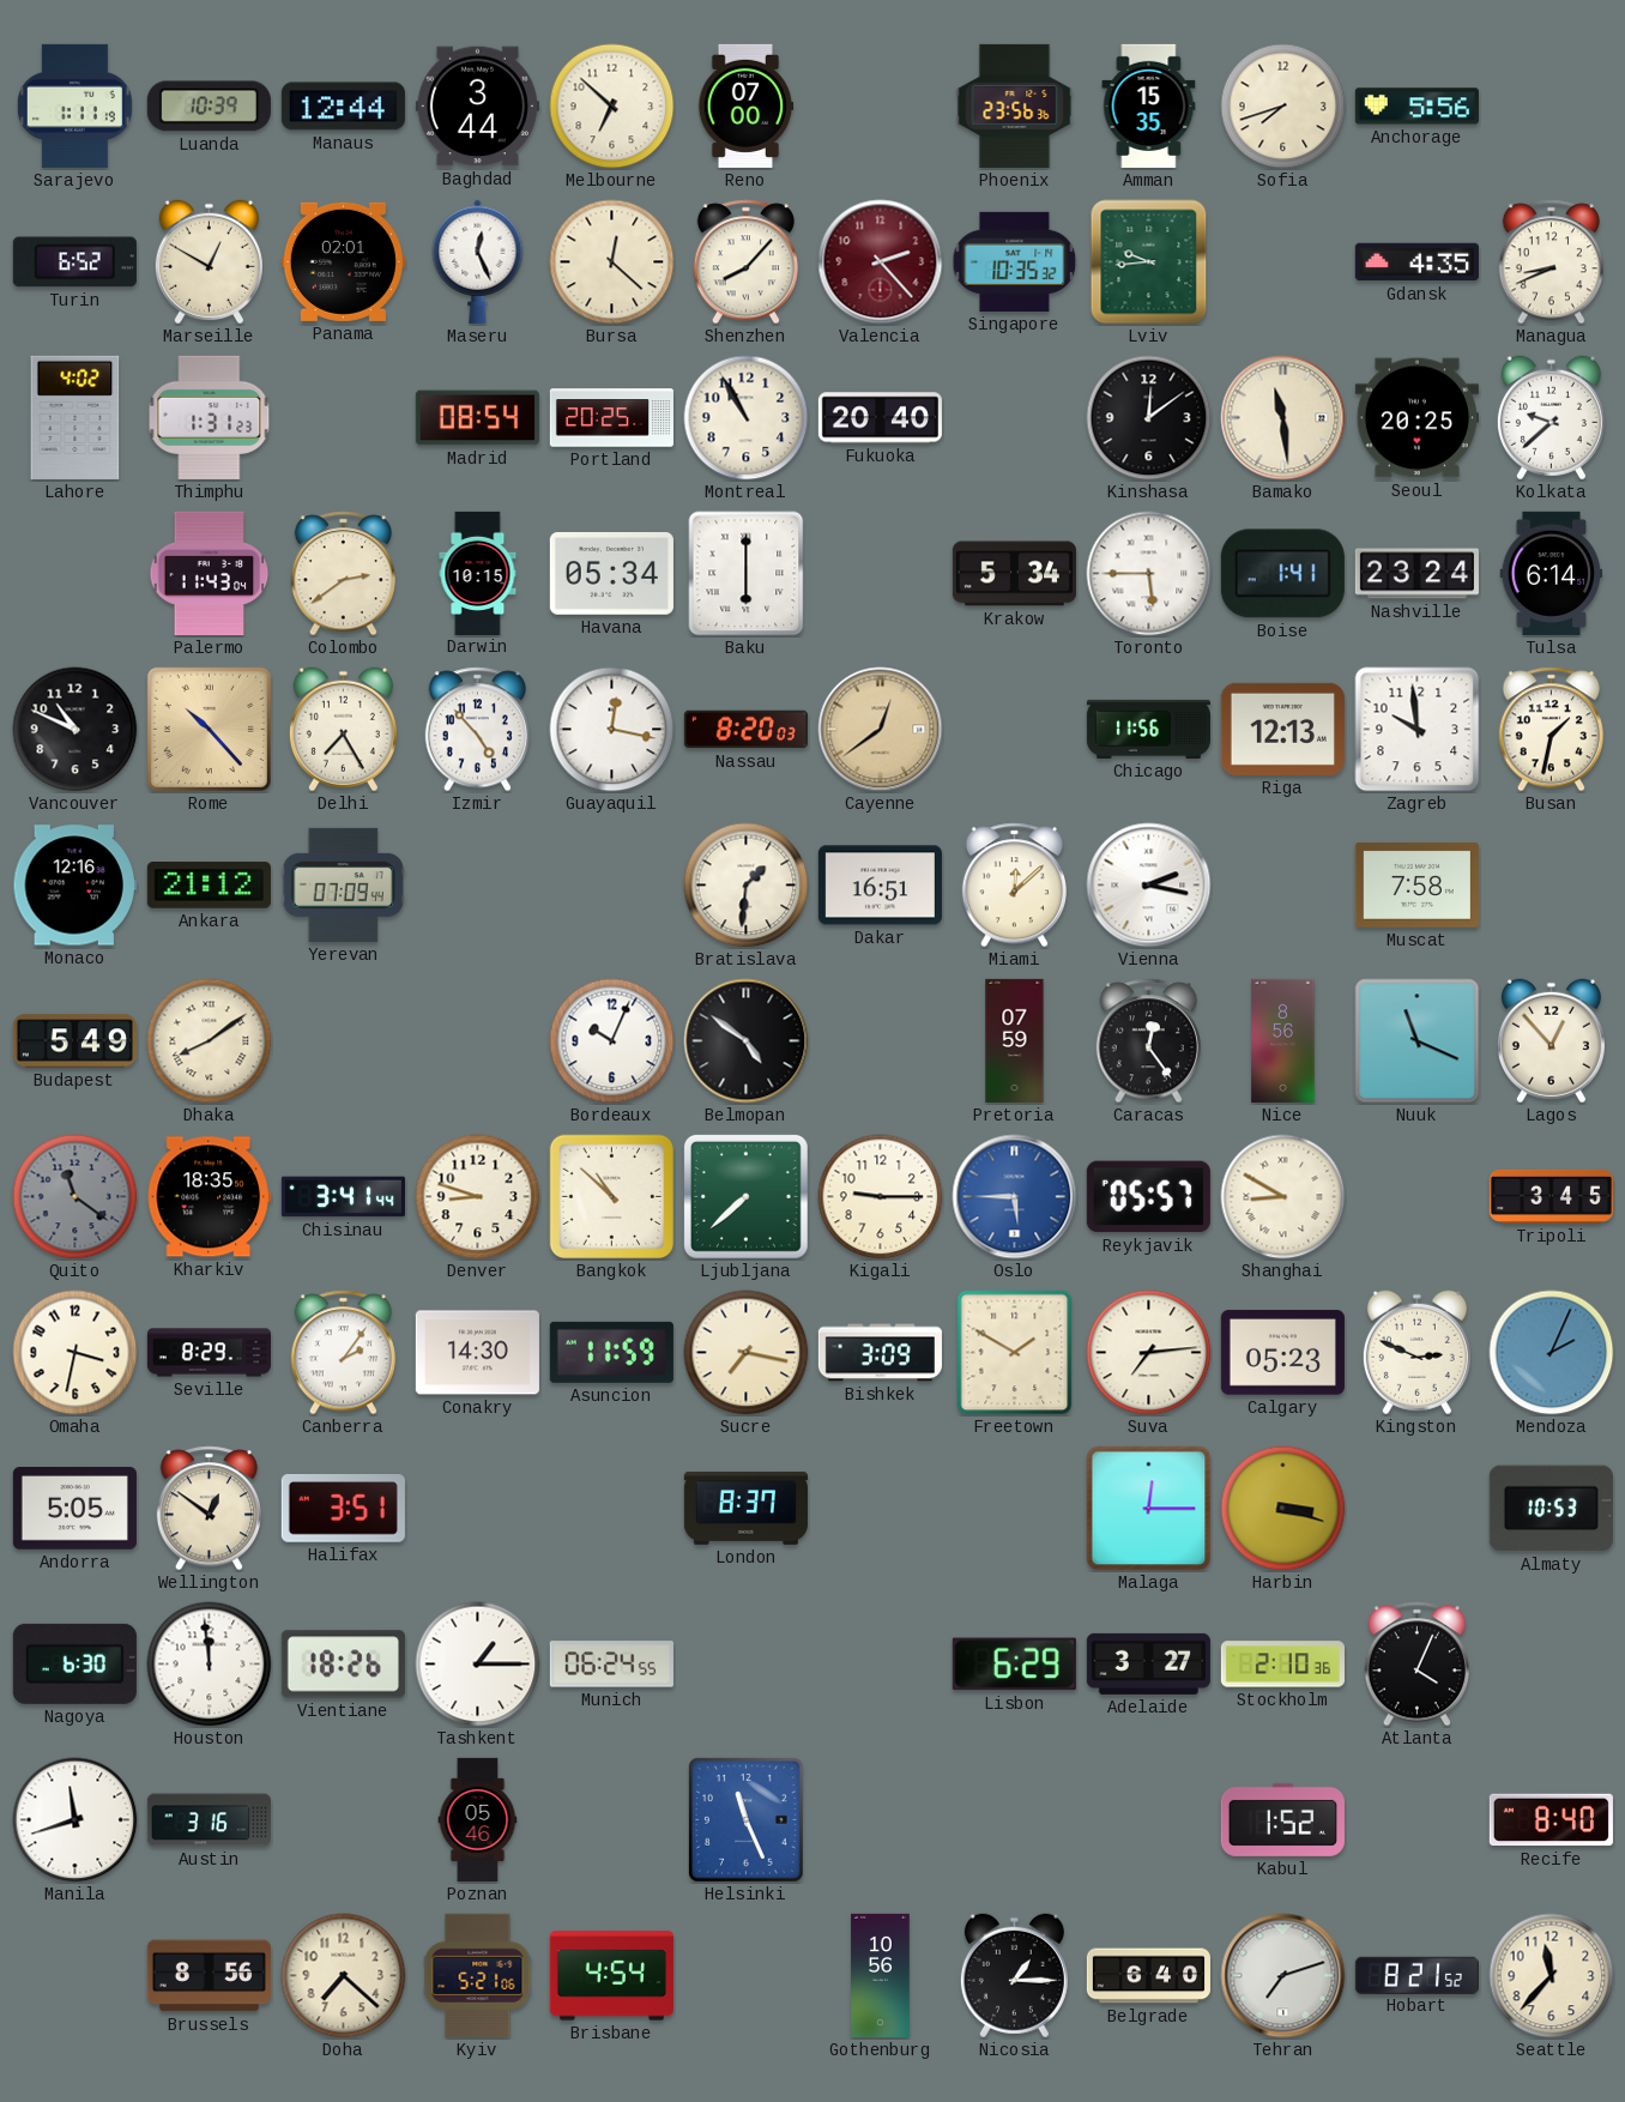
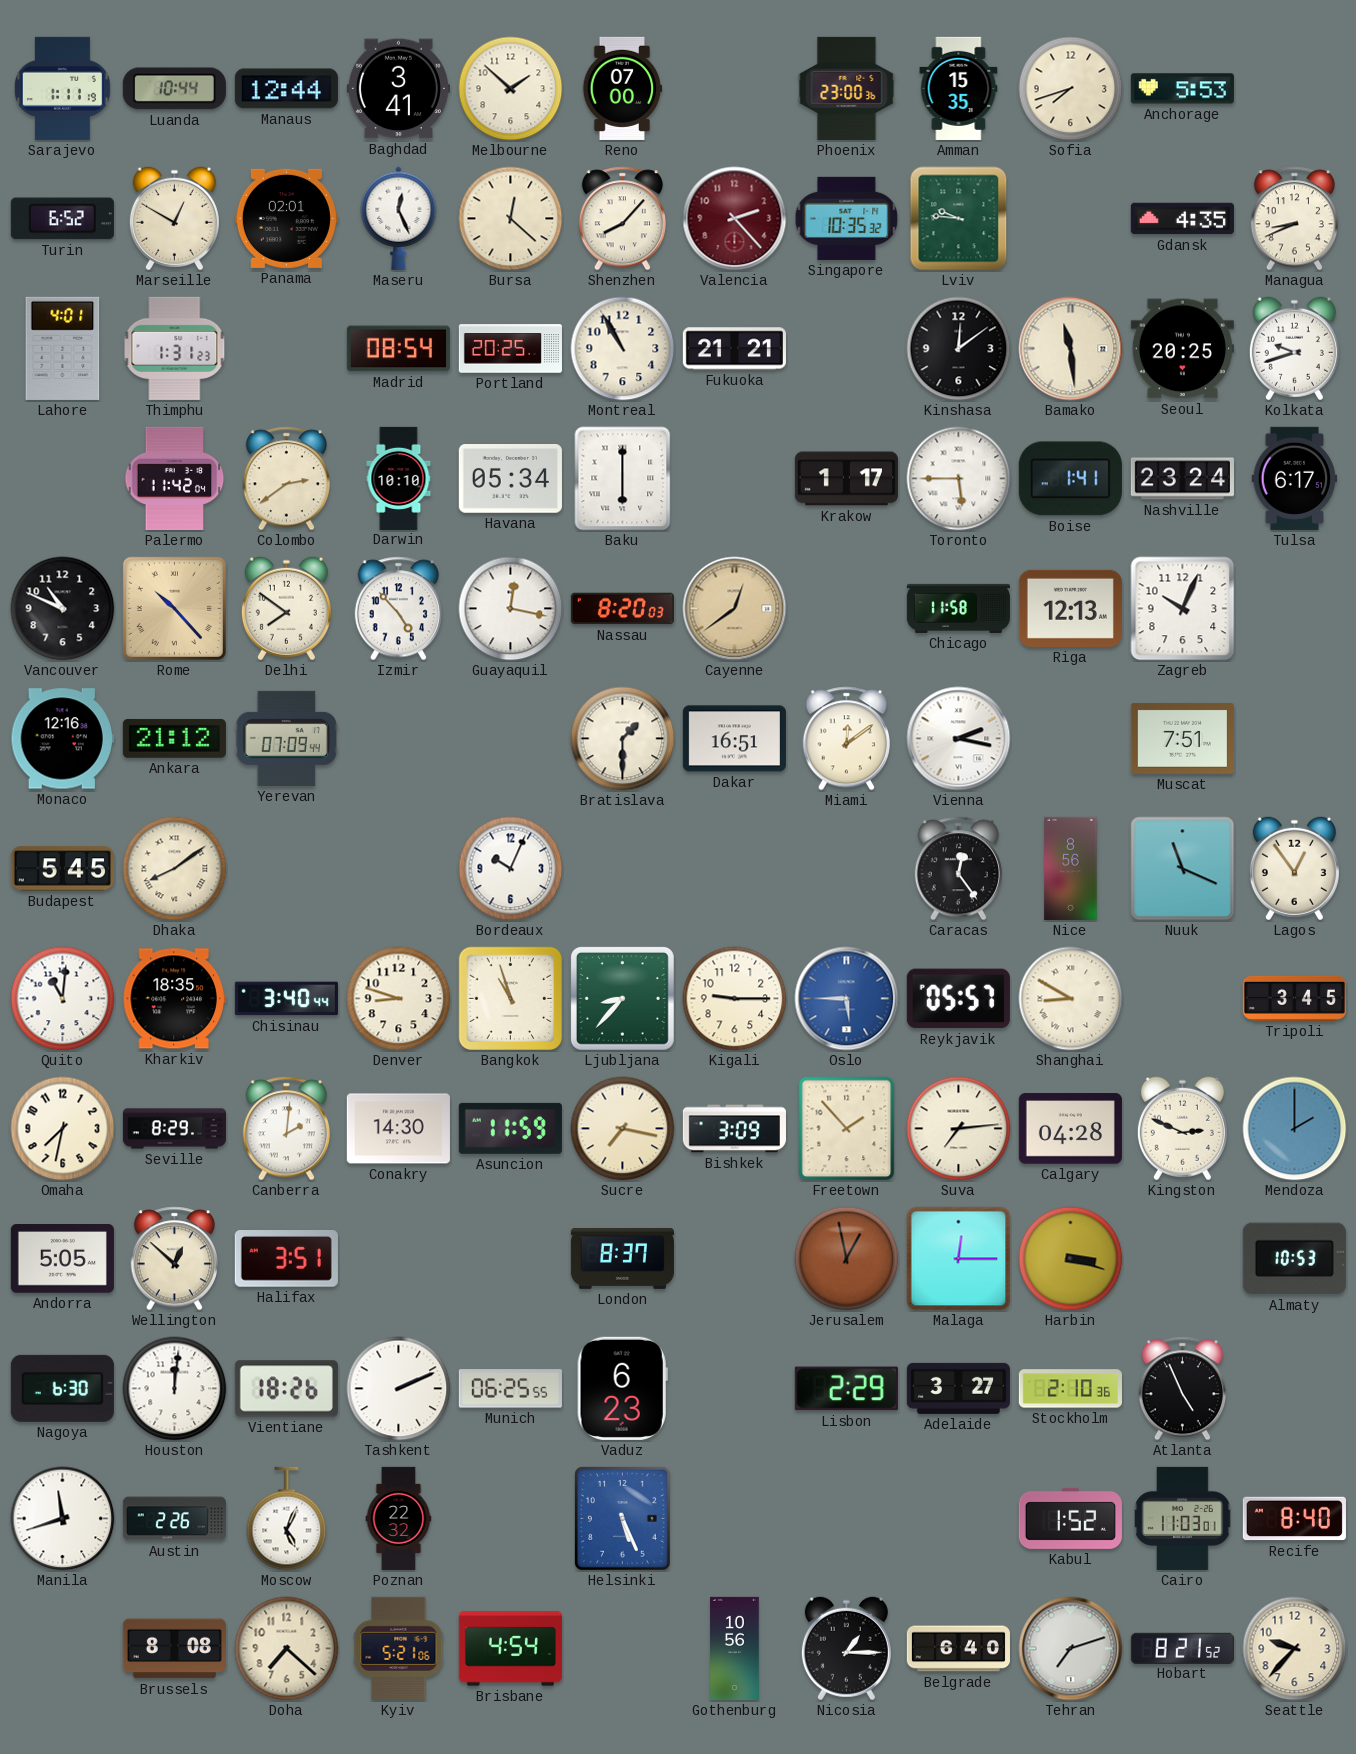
Luanda: 10:39 -> 10:44
Baghdad: 3:44 -> 3:41
Melbourne: 6:52 -> 1:52
Phoenix: 23:56 -> 23:00
Anchorage: 5:56 -> 5:53
Lviv: 9:44 -> 9:46
Lahore: 4:02 -> 4:01
Fukuoka: 20:40 -> 21:21
Kolkata: 9:38 -> 9:42
Palermo: 11:43 -> 11:42
Darwin: 10:15 -> 10:10
Krakow: 5:34 -> 1:17
Tulsa: 6:14 -> 6:17
Delhi: 7:25 -> 7:51
Chicago: 11:56 -> 11:58
Zagreb: 9:59 -> 10:04
Busan: 1:32 -> none
Bratislava: 1:31 -> 1:30
Miami: 12:08 -> 12:09
Muscat: 7:58 -> 7:51
Budapest: 5:49 -> 5:45
Belmopan: 4:51 -> none
Pretoria: 07:59 -> none
Lagos: 12:53 -> 12:54
Quito: 11:21 -> 11:01
Quito dial: grey -> white
Chisinau: 3:41 -> 3:40
Bangkok: 10:52 -> 10:57
Ljubljana: 7:38 -> 8:37
Omaha: 3:32 -> 7:32
Canberra: 2:06 -> 2:01
Freetown: 1:50 -> 1:53
Calgary: 05:23 -> 04:28
Mendoza: 2:04 -> 2:00
Wellington: 12:51 -> 12:52
Jerusalem: none -> 12:58
Houston: 11:59 -> 12:01
Tashkent: 1:15 -> 2:11
Munich: 06:24 -> 06:25
Vaduz: none -> 6:23
Lisbon: 6:29 -> 2:29
Atlanta: 4:04 -> 4:56
Austin: 3:16 -> 2:26
Moscow: none -> 5:04
Poznan: 05:46 -> 22:32
Helsinki: 11:26 -> 5:26
Cairo: none -> 11:03
Brussels: 8:56 -> 8:08
Seattle: 11:37 -> 9:37
